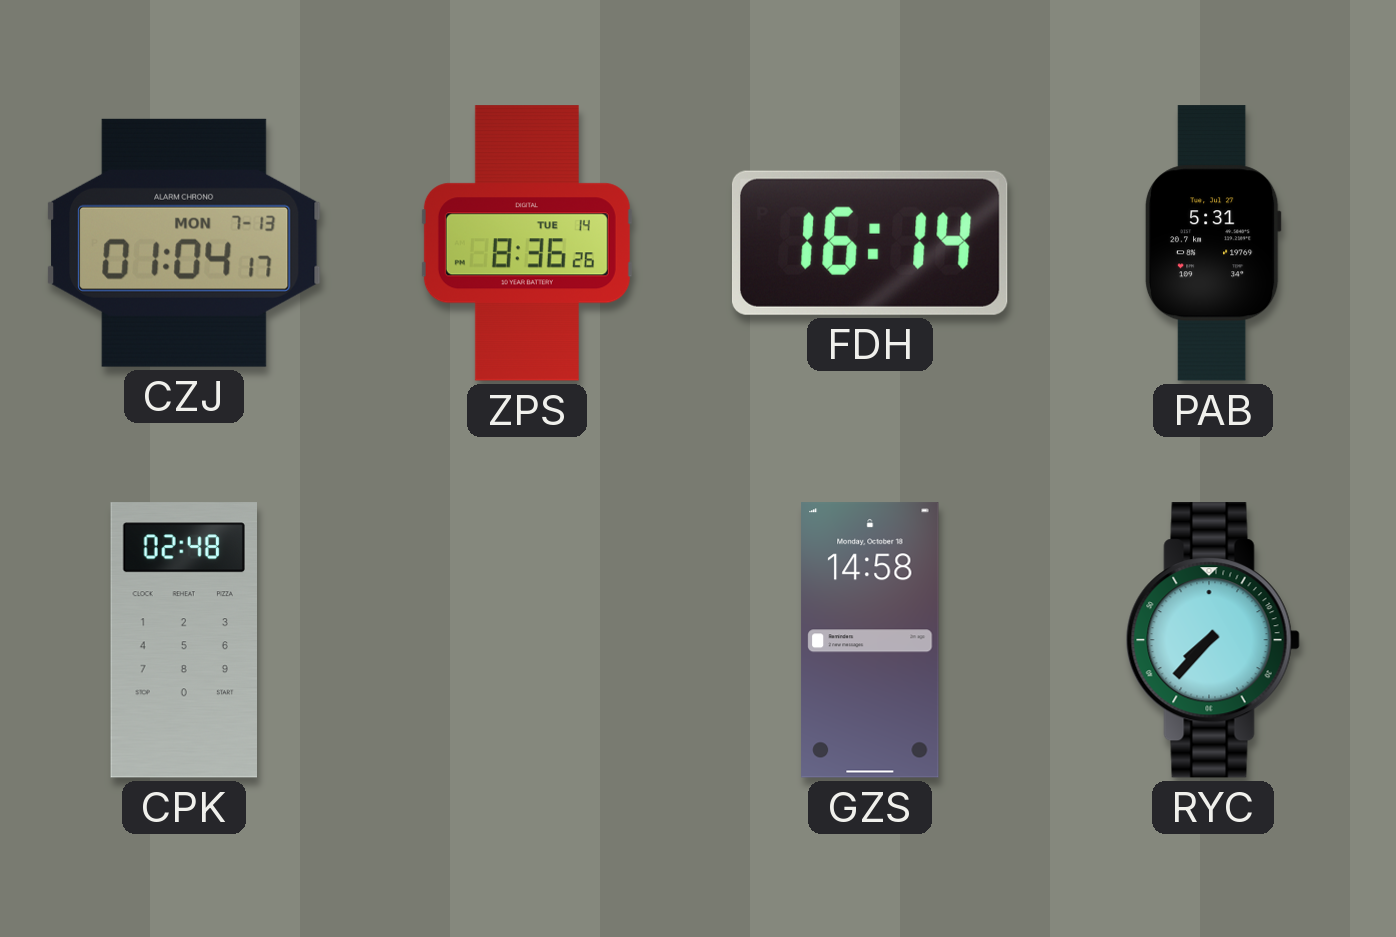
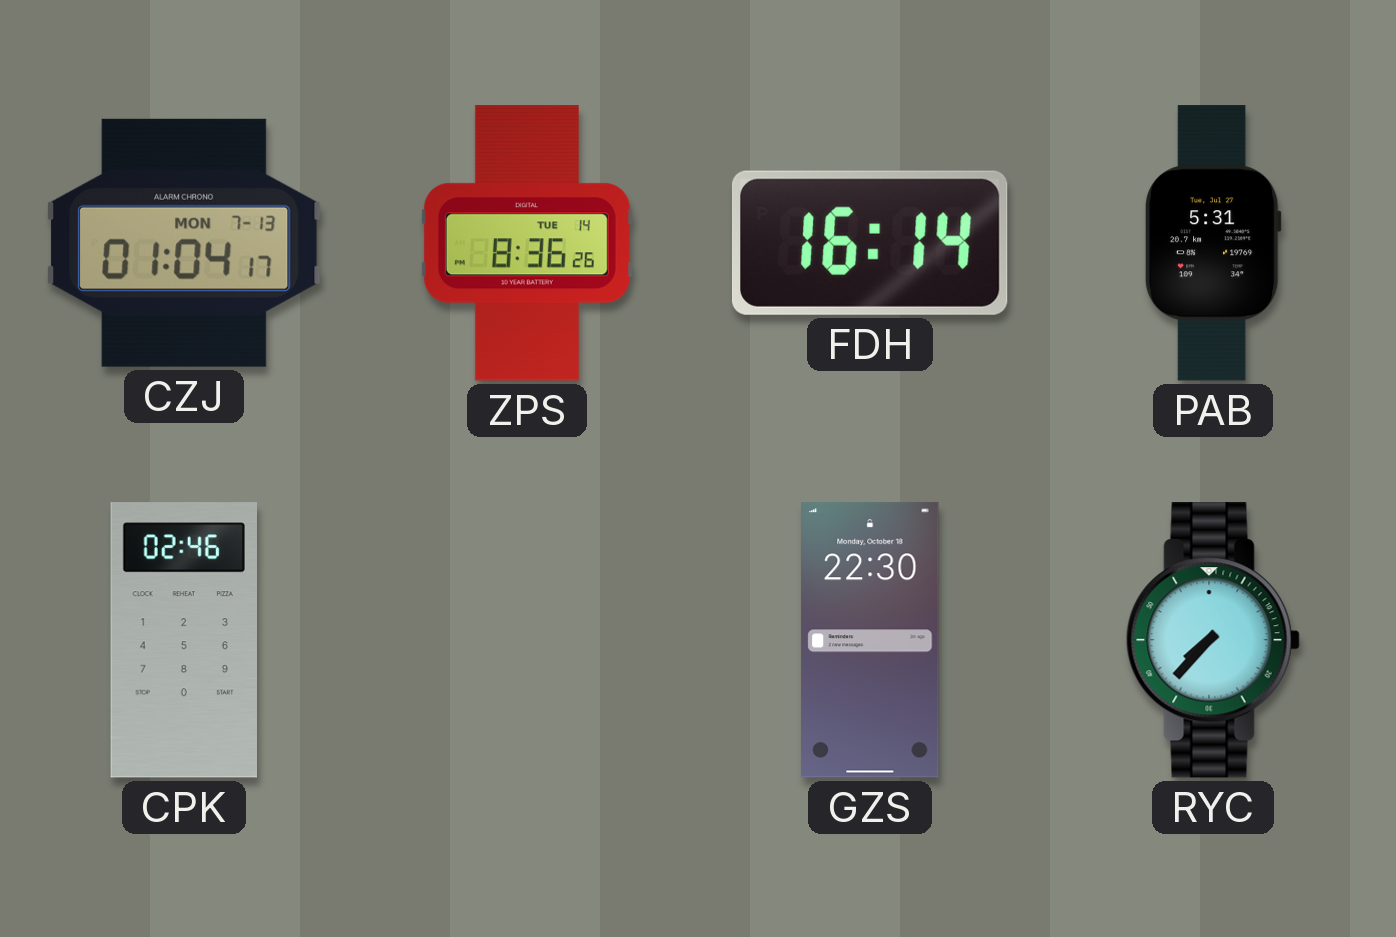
CPK: 02:48 -> 02:46
GZS: 14:58 -> 22:30
